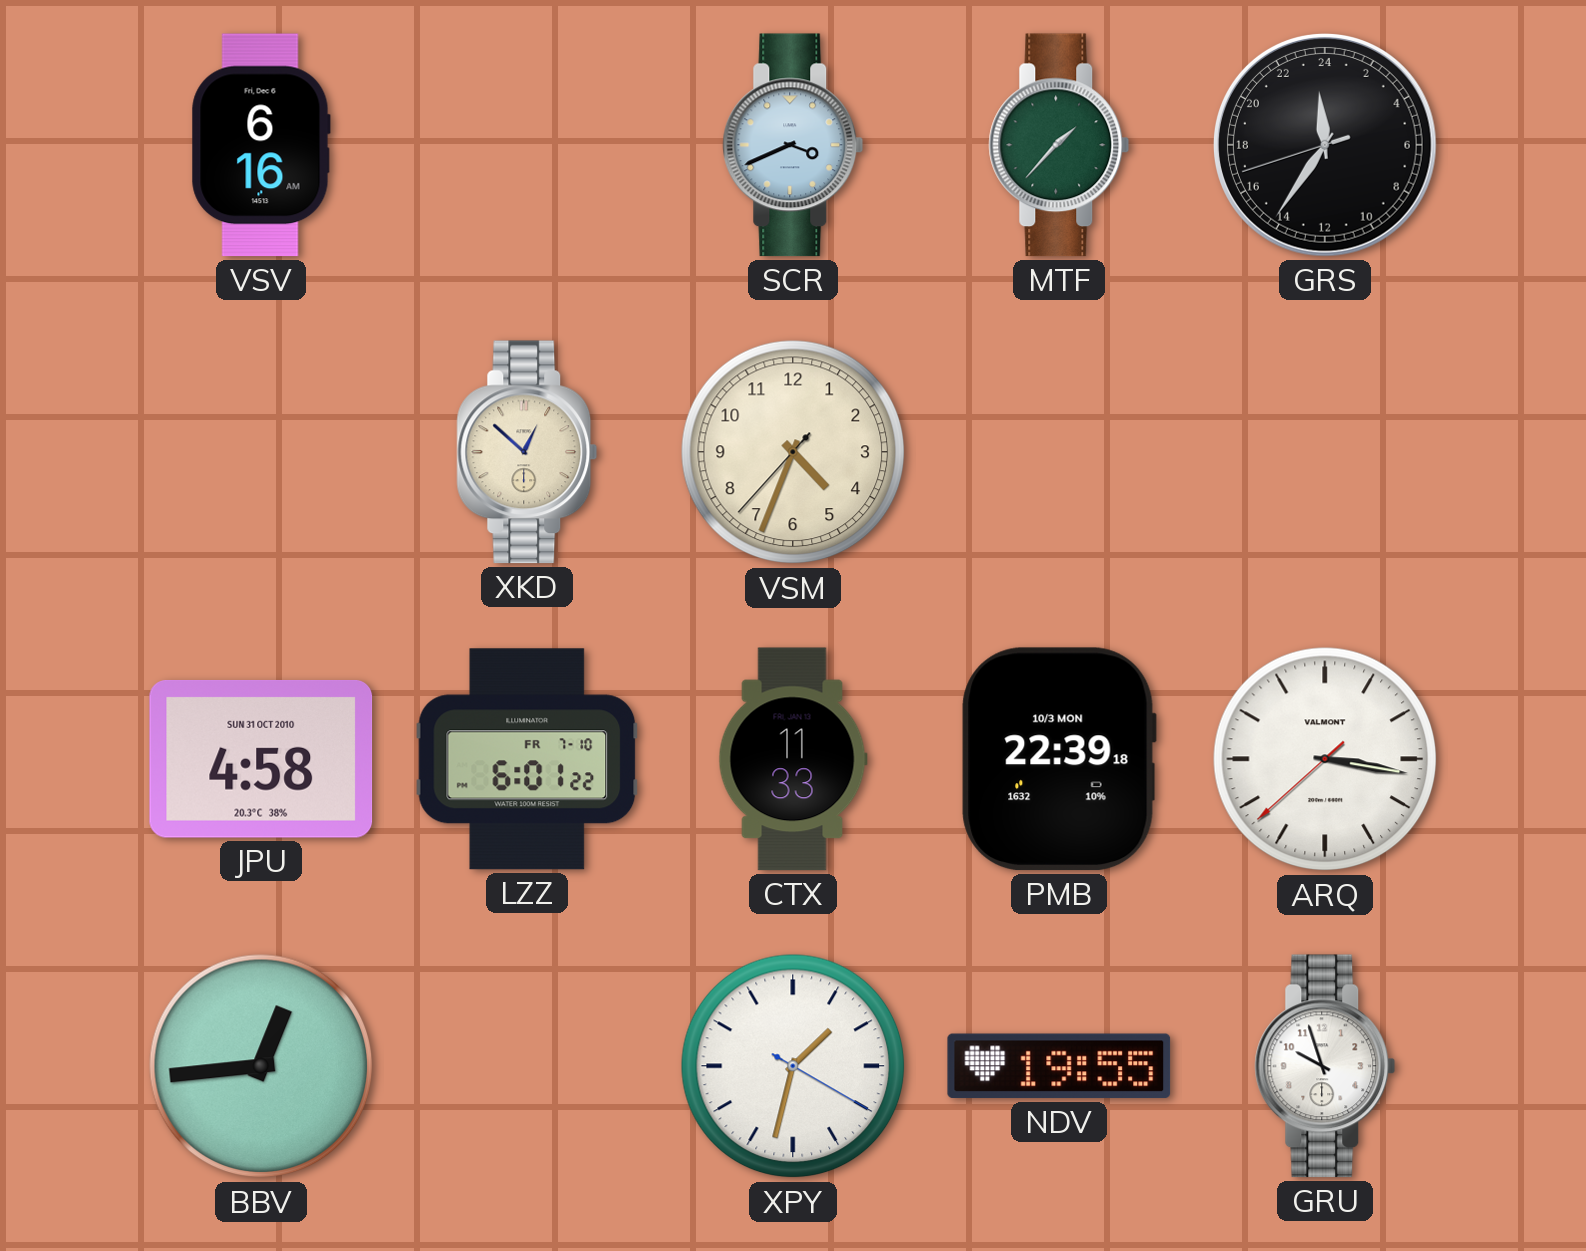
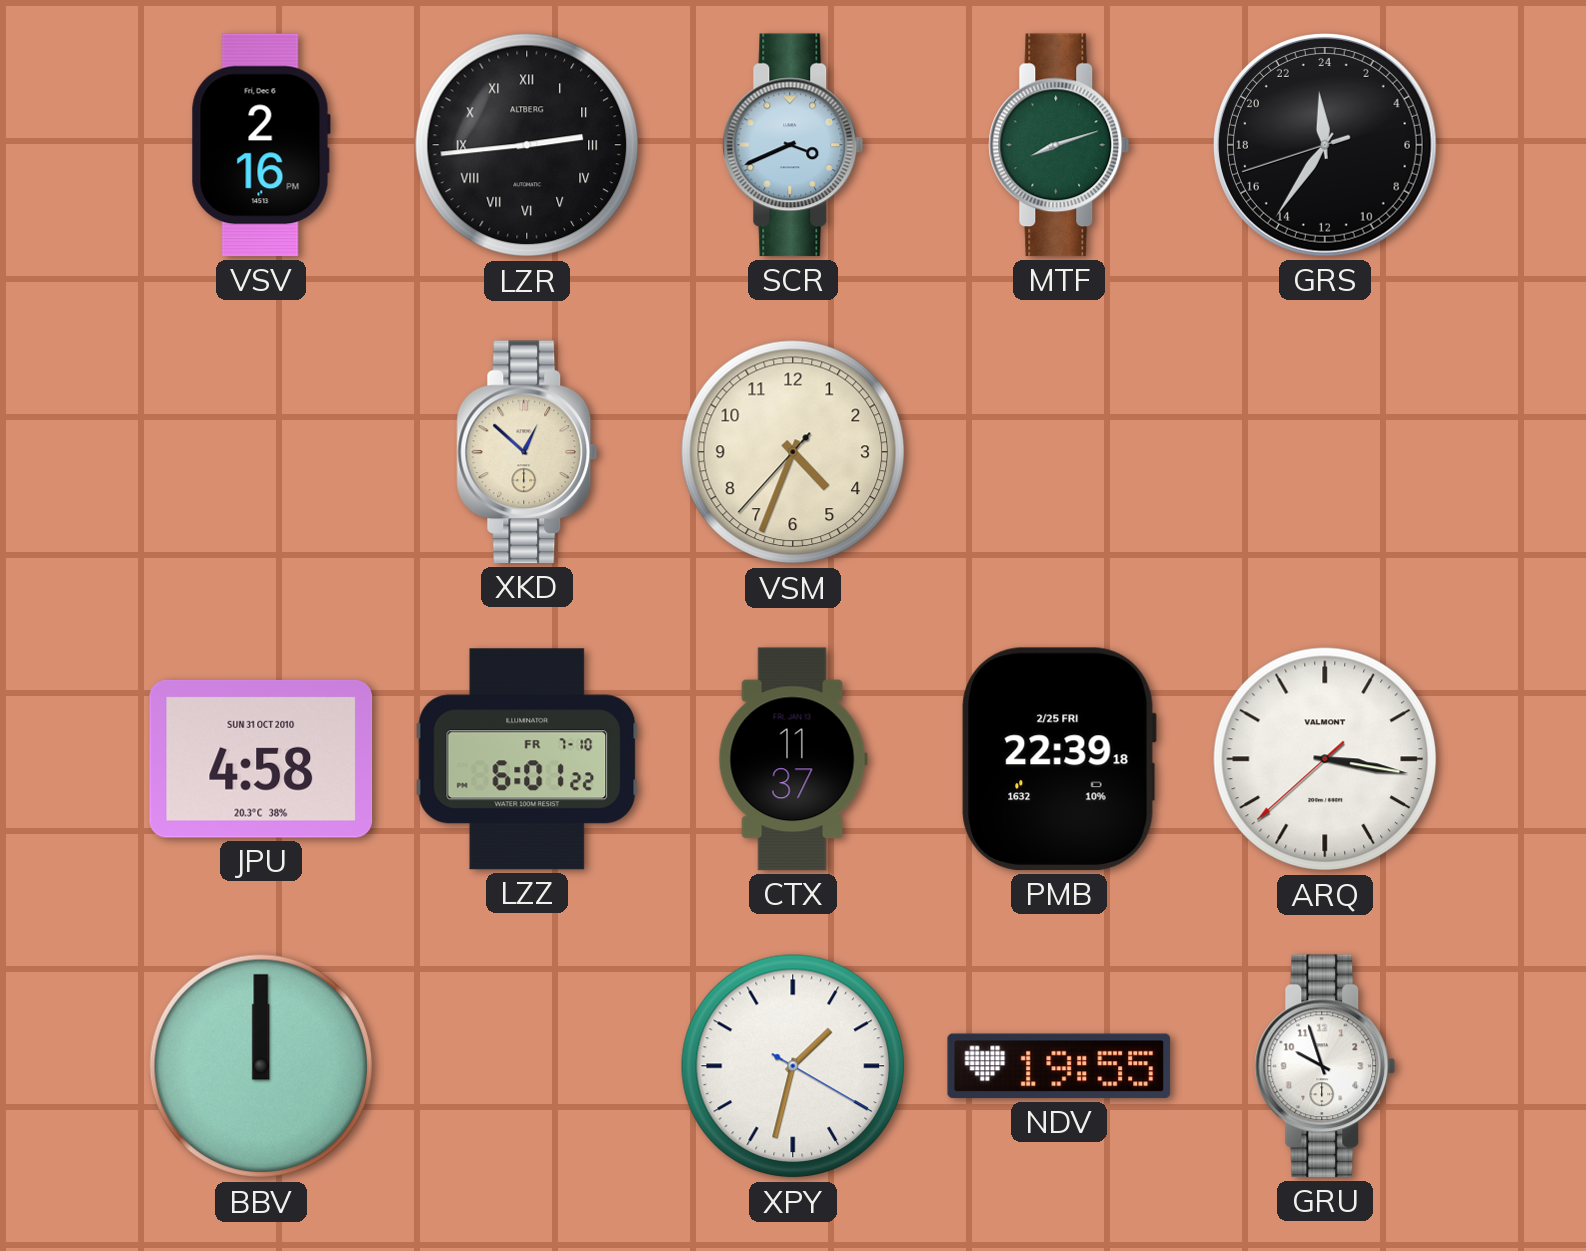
VSV: 6:16 -> 2:16
LZR: none -> 2:44
MTF: 1:37 -> 8:12
CTX: 11:33 -> 11:37
PMB date: 10/3 MON -> 2/25 FRI
BBV: 12:44 -> 12:00
